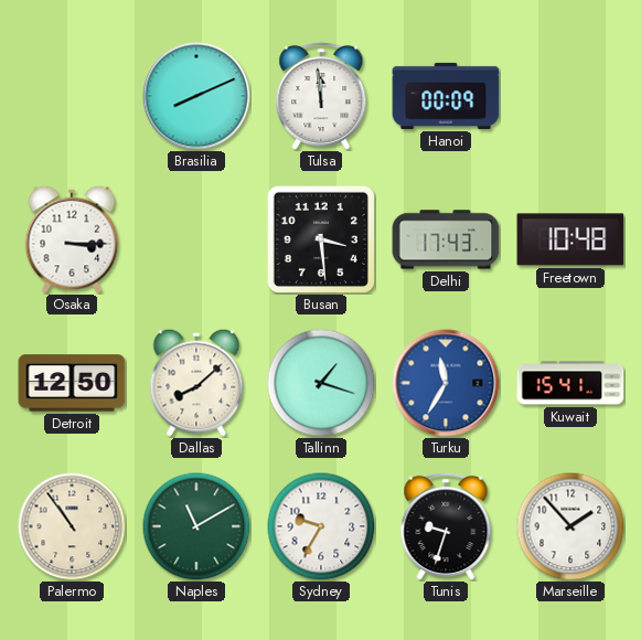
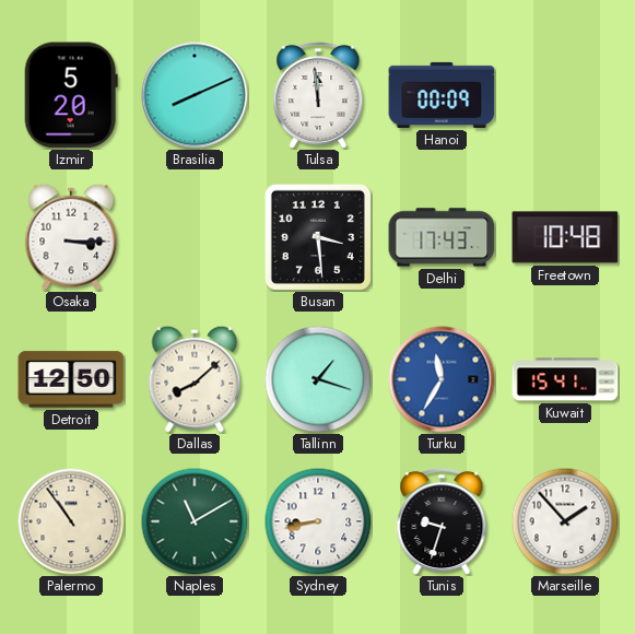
Izmir: none -> 5:20
Sydney: 9:35 -> 8:43
